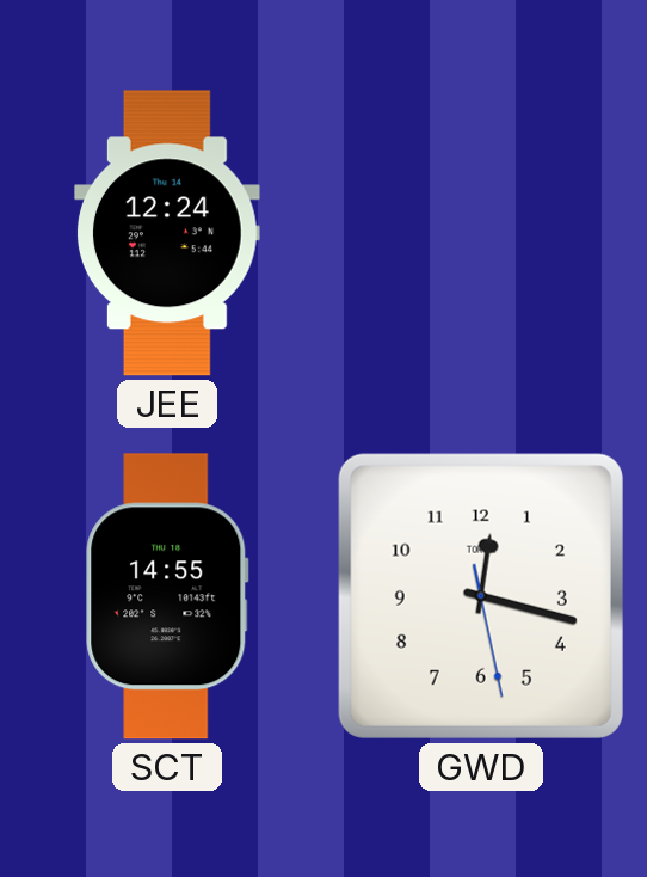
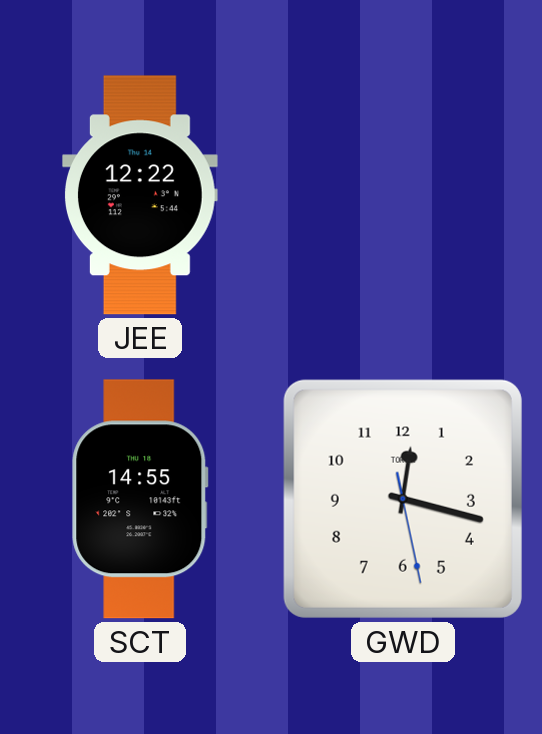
JEE: 12:24 -> 12:22
